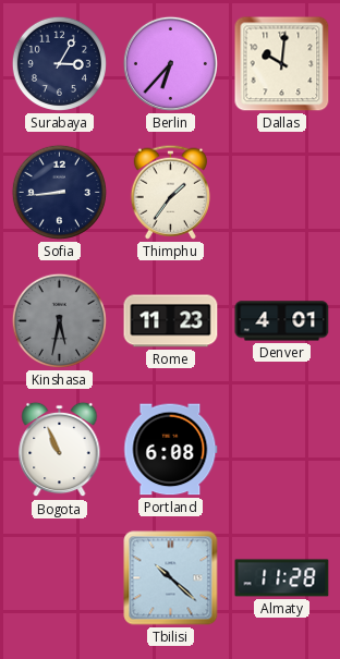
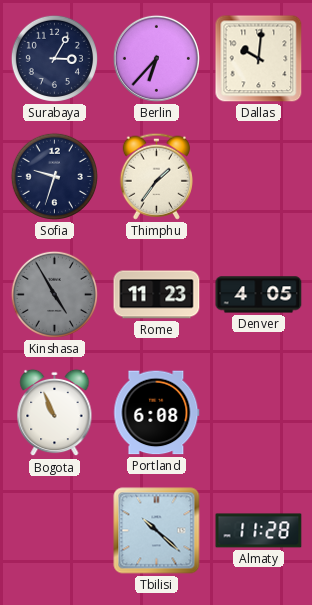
Sofia: 8:44 -> 9:33
Kinshasa: 5:32 -> 4:55
Denver: 4:01 -> 4:05
